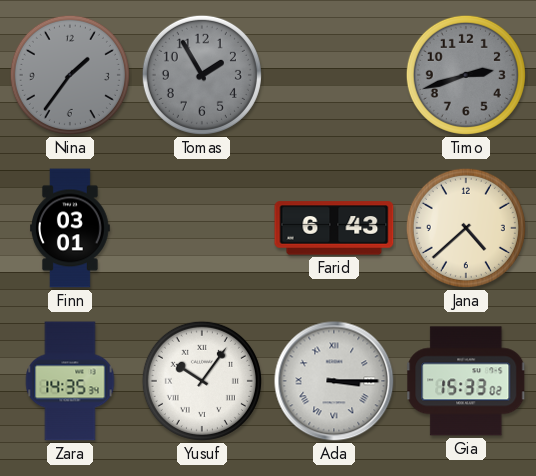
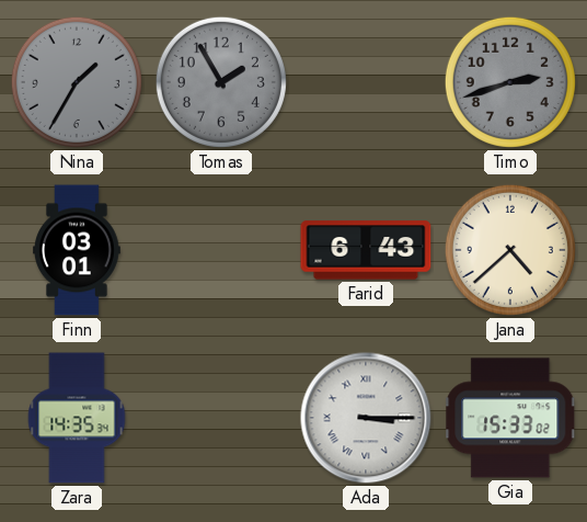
Nina: 1:36 -> 1:35
Yusuf: 10:06 -> none
